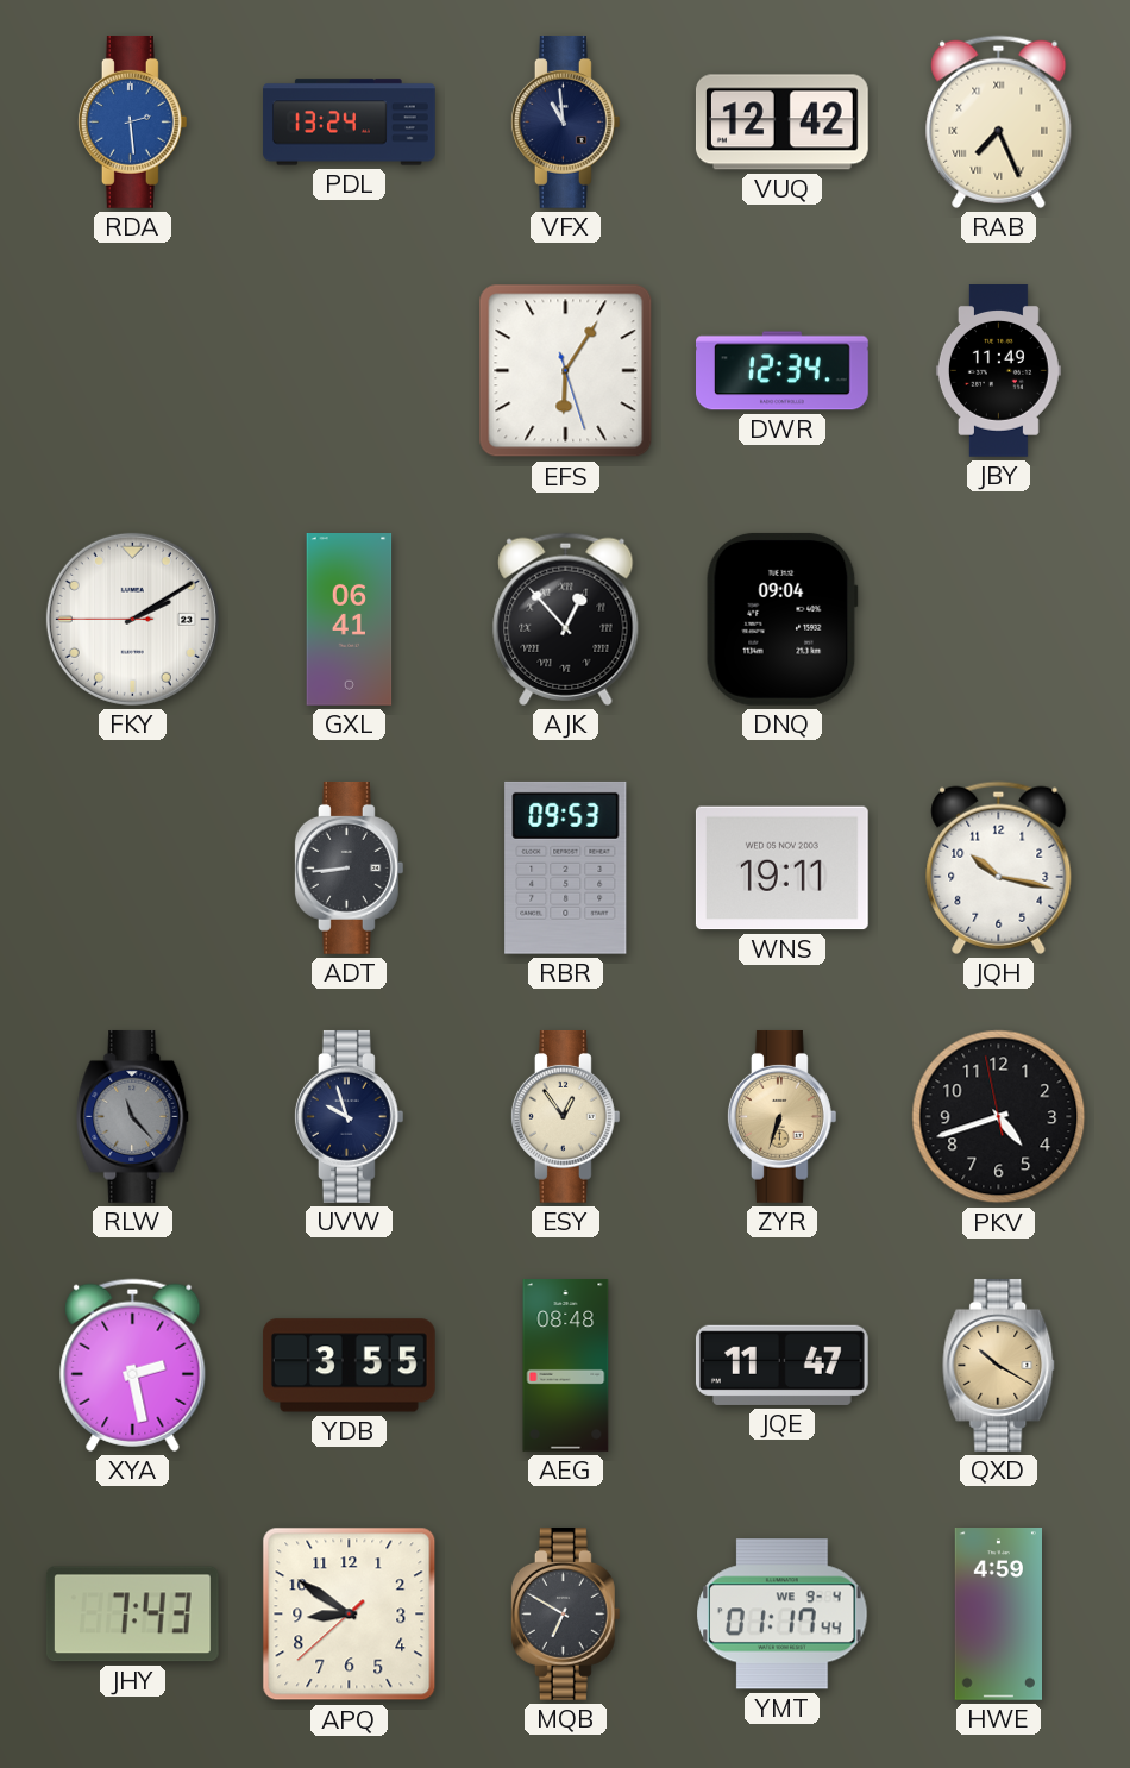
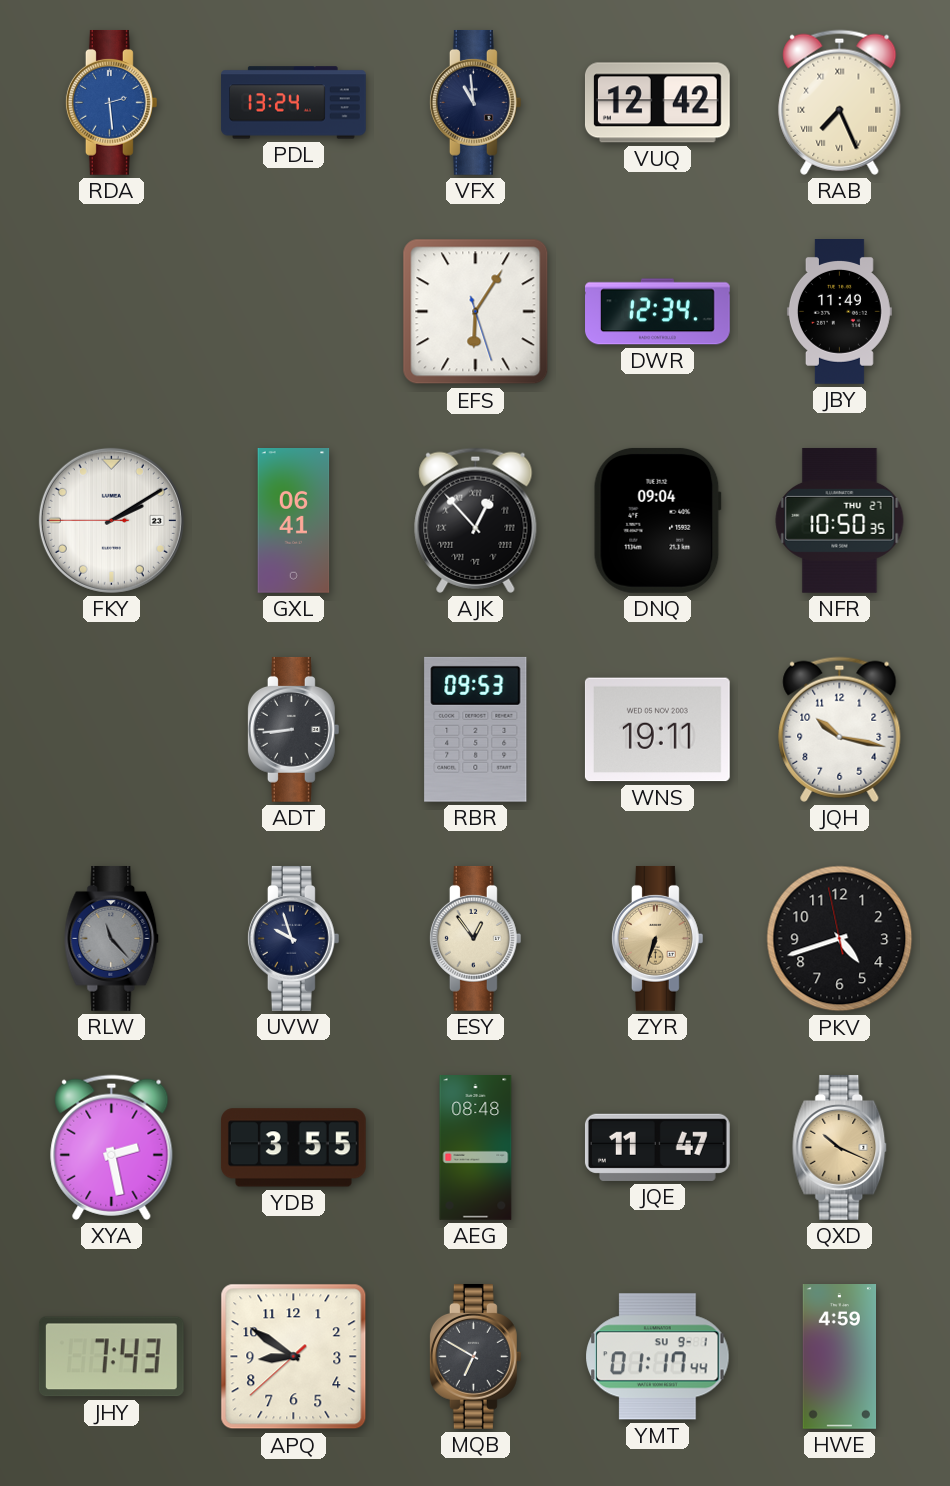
NFR: none -> 10:50
QXD: 10:20 -> 10:19
YMT date: WE 9-4 -> SU 9-1
